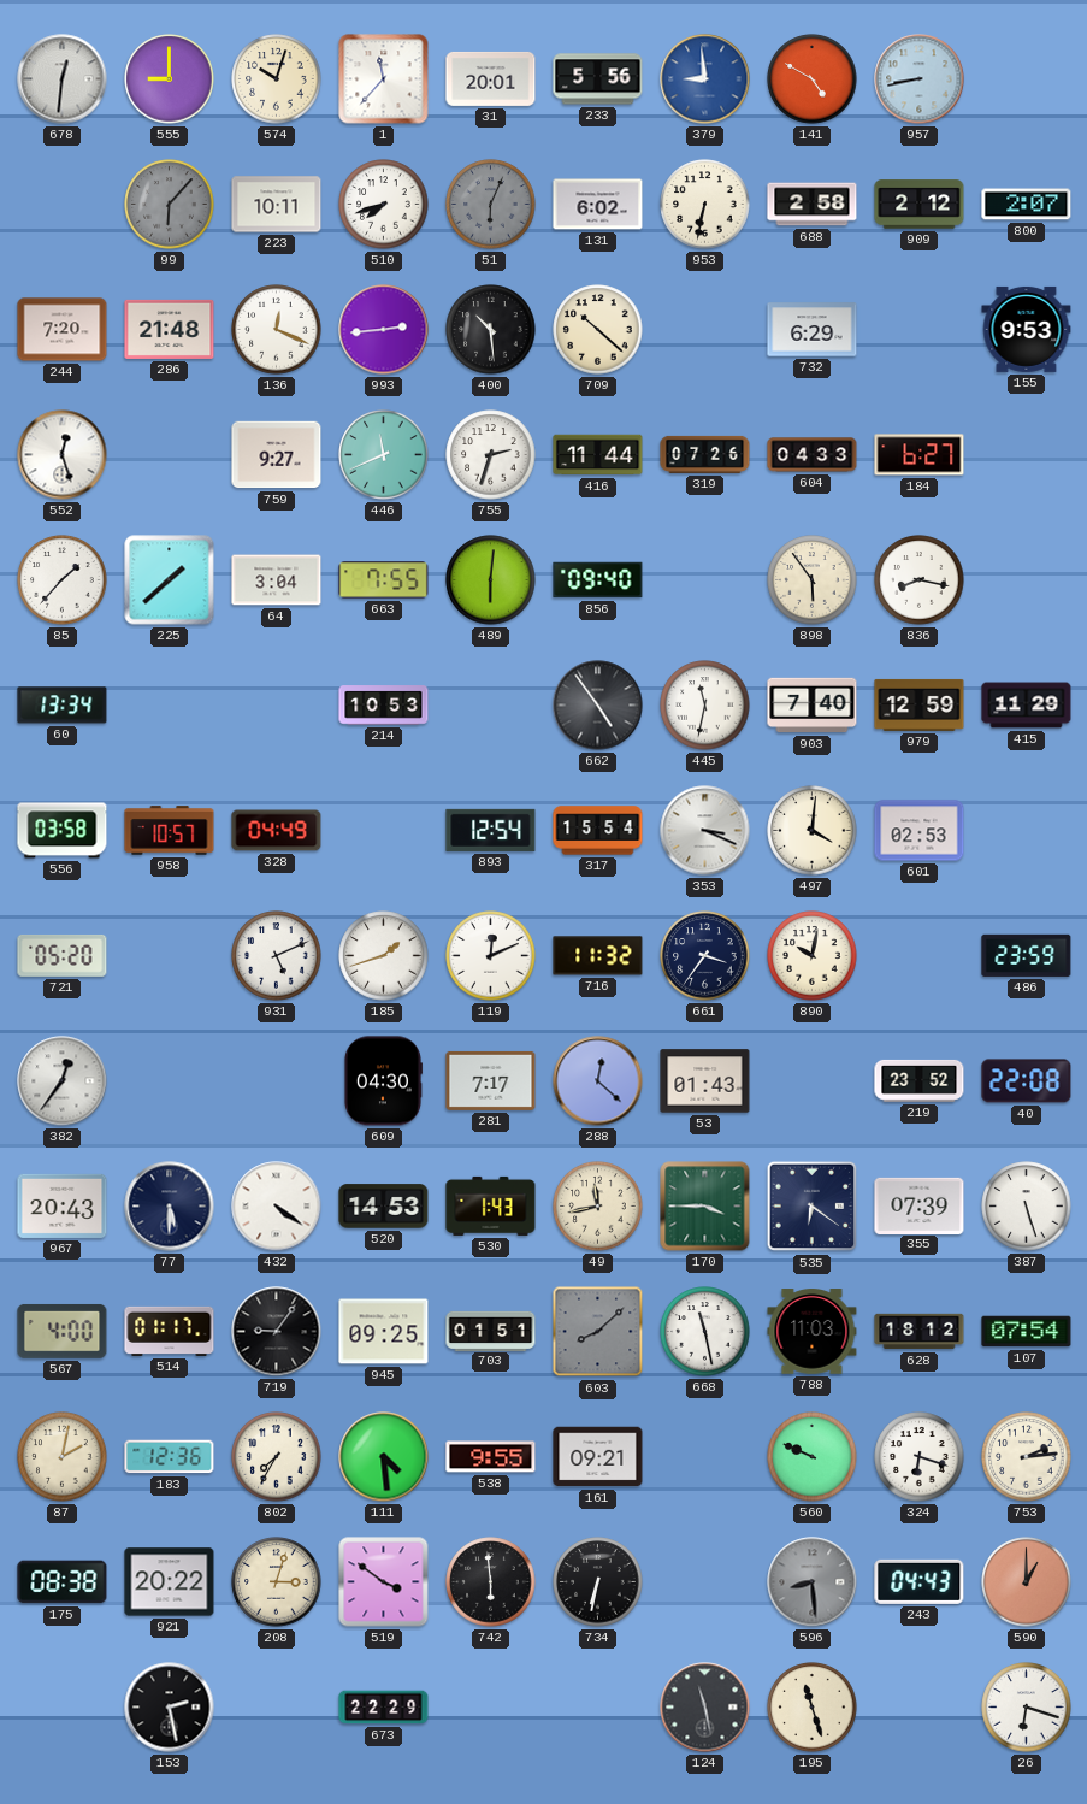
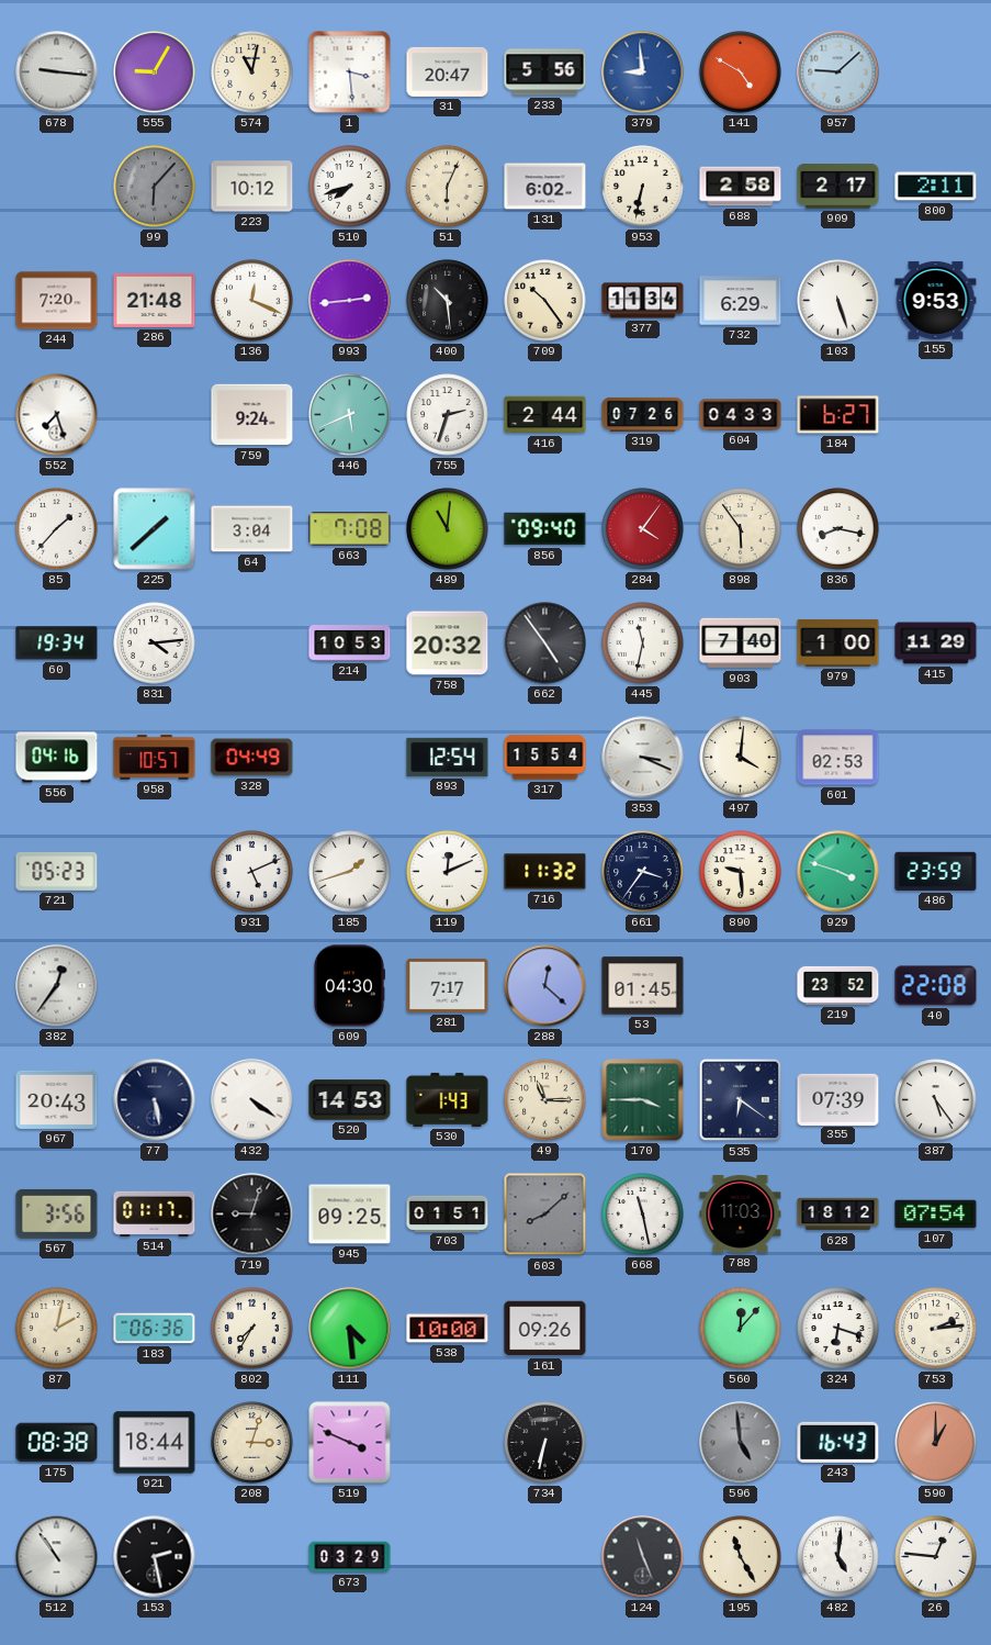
678: 12:31 -> 9:16
555: 9:00 -> 9:05
574: 10:03 -> 11:02
1: 11:37 -> 3:29
31: 20:01 -> 20:47
957: 8:43 -> 9:08
223: 10:11 -> 10:12
51 dial: grey -> cream
909: 2:12 -> 2:17
800: 2:07 -> 2:11
709: 10:22 -> 10:24
377: none -> 11:34
103: none -> 5:27
552: 12:27 -> 7:27
759: 9:27 -> 9:24
446: 11:41 -> 5:41
416: 11:44 -> 2:44
663: 7:55 -> 7:08
489: 6:01 -> 11:01
284: none -> 4:06
60: 13:34 -> 19:34
831: none -> 4:14
758: none -> 20:32
979: 12:59 -> 1:00
556: 03:58 -> 04:16
721: 05:20 -> 05:23
890: 10:02 -> 9:29
929: none -> 3:48
53: 01:43 -> 01:45
77: 5:30 -> 5:28
49: 11:43 -> 11:15
387: 5:27 -> 5:24
567: 4:00 -> 3:56
719: 9:06 -> 9:03
183: 12:36 -> 06:36
538: 9:55 -> 10:00
161: 09:21 -> 09:26
560: 9:49 -> 12:07
921: 20:22 -> 18:44
519: 3:51 -> 3:49
742: 5:59 -> none
596: 8:29 -> 4:59
243: 04:43 -> 16:43
512: none -> 10:54
673: 22:29 -> 03:29
124: 11:28 -> 11:26
195: 11:27 -> 11:25
482: none -> 5:01
26: 6:18 -> 12:46
